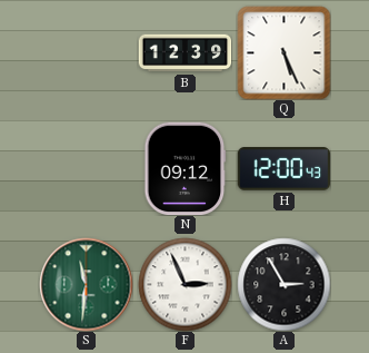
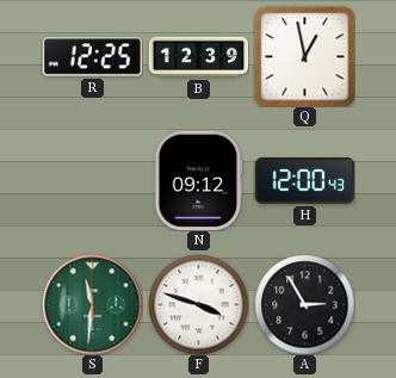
R: none -> 12:25
Q: 5:26 -> 12:58
F: 2:56 -> 3:48
